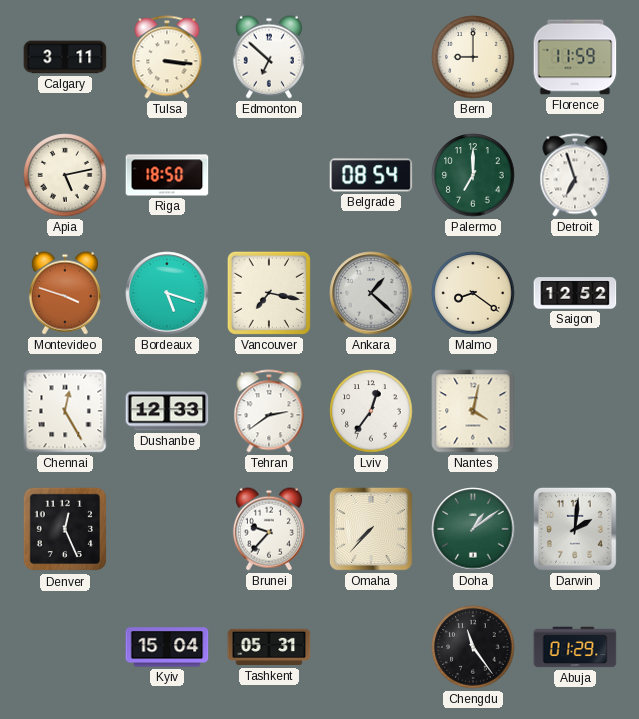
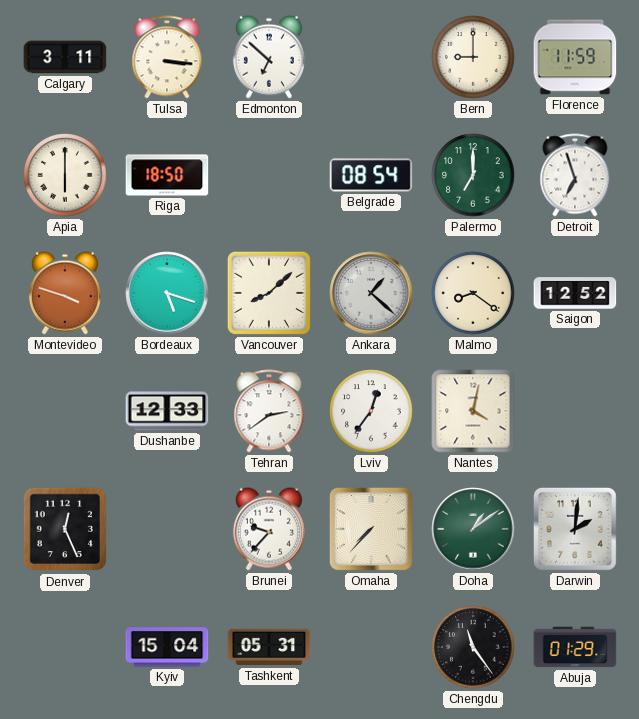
Apia: 5:13 -> 6:00
Vancouver: 7:17 -> 8:08
Chennai: 12:25 -> none
